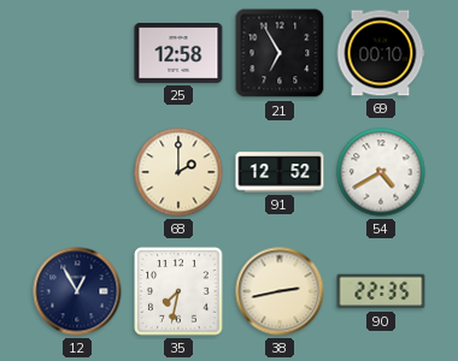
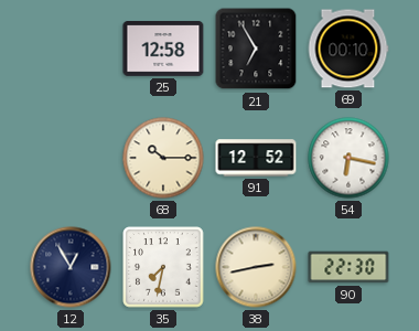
68: 2:00 -> 10:15
54: 4:40 -> 6:17
90: 22:35 -> 22:30
